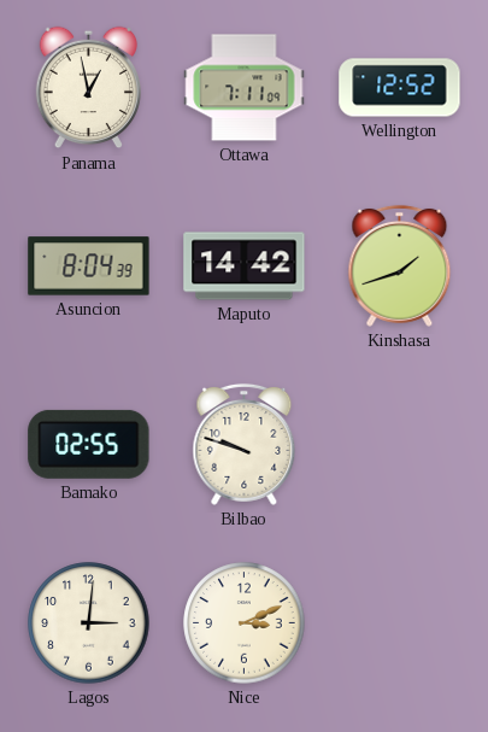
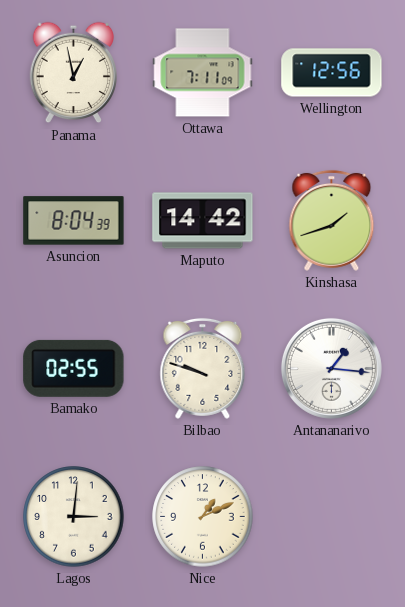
Wellington: 12:52 -> 12:56
Antananarivo: none -> 1:16
Nice: 3:11 -> 1:11
